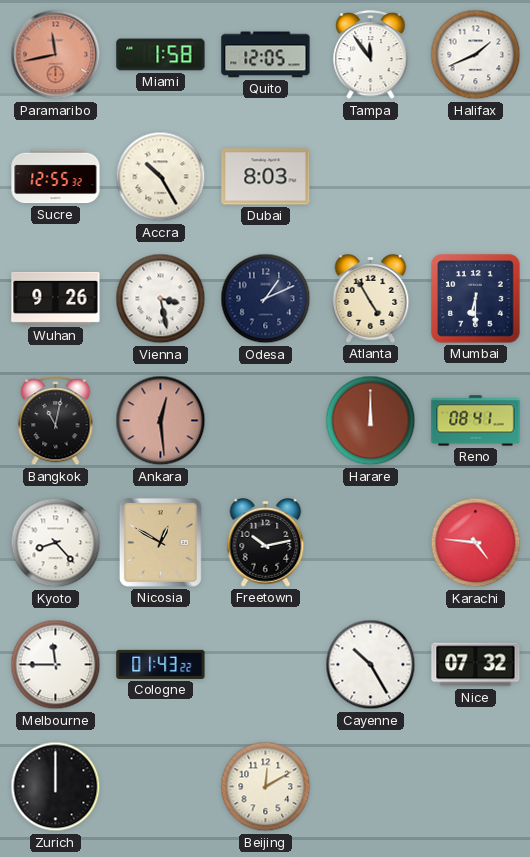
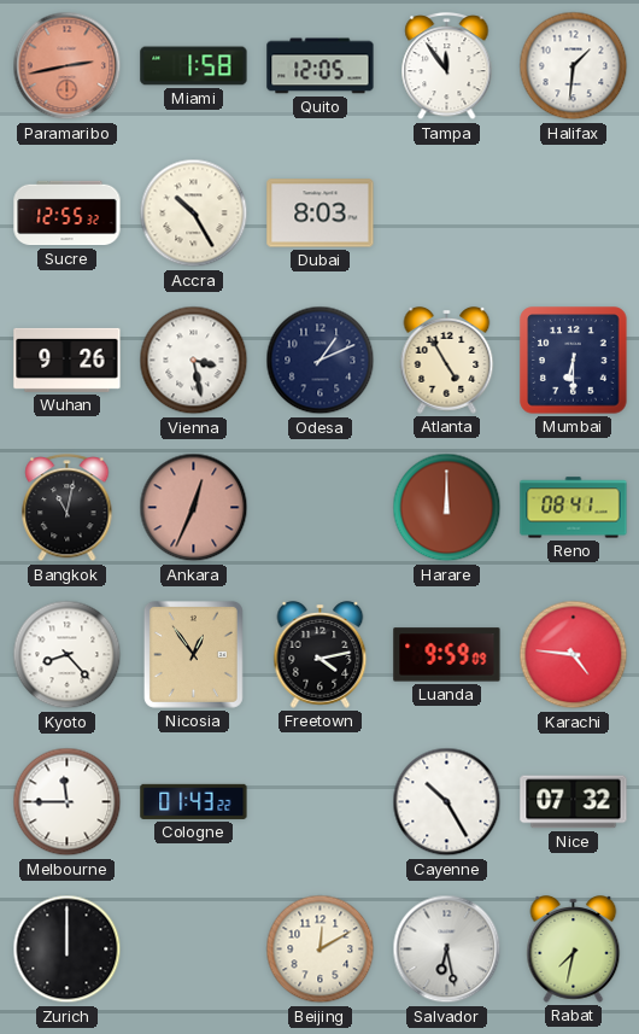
Paramaribo: 11:43 -> 2:43
Halifax: 1:41 -> 1:31
Ankara: 12:29 -> 12:34
Nicosia: 12:50 -> 12:54
Freetown: 10:13 -> 4:13
Luanda: none -> 9:59
Salvador: none -> 6:28
Rabat: none -> 7:32
